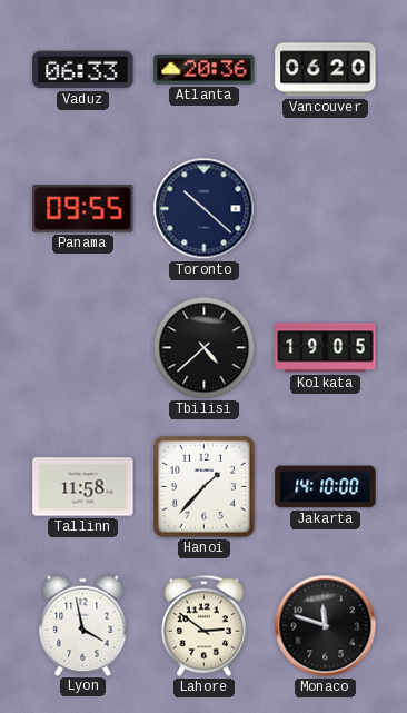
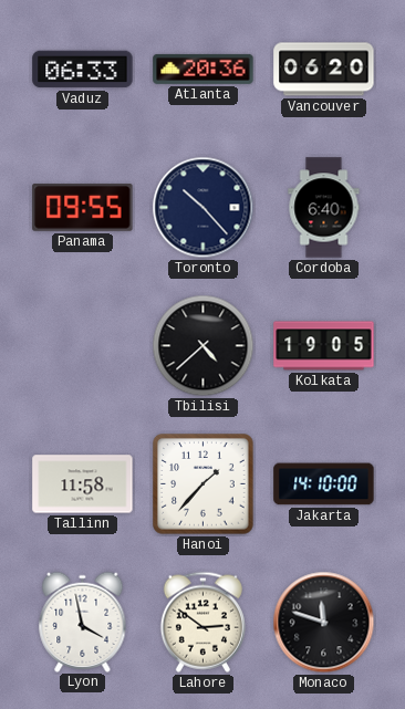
Toronto: 10:22 -> 10:23
Cordoba: none -> 6:40
